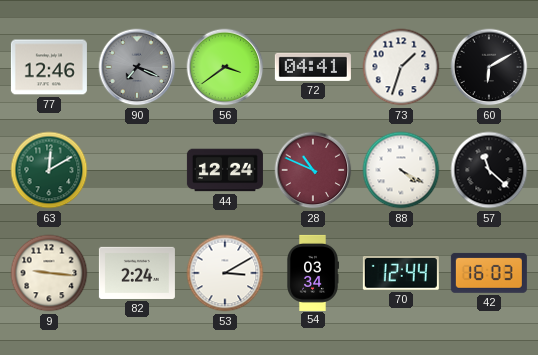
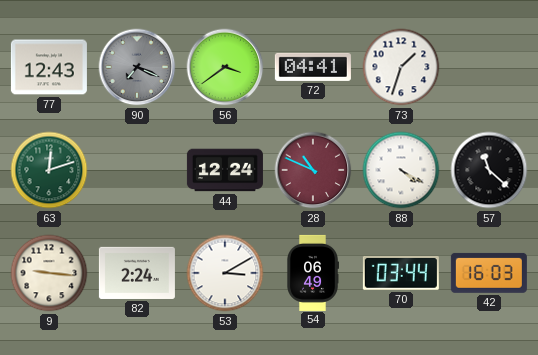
77: 12:46 -> 12:43
60: 6:10 -> none
63: 12:10 -> 12:12
54: 03:34 -> 06:49
70: 12:44 -> 03:44
